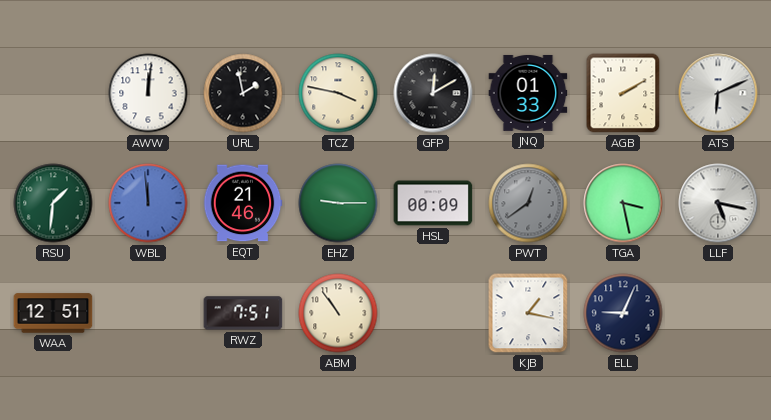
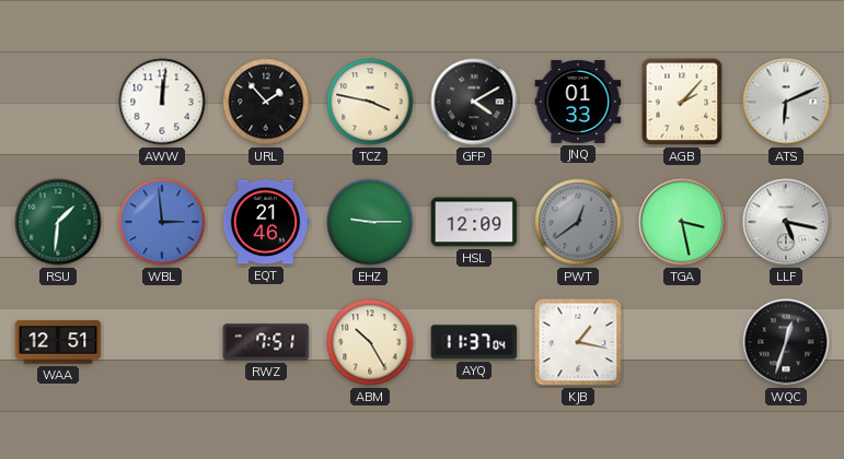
URL: 1:58 -> 1:53
GFP: 12:10 -> 4:10
AGB: 2:10 -> 2:07
WBL: 11:59 -> 2:59
HSL: 00:09 -> 12:09
ABM: 10:54 -> 10:25
AYQ: none -> 11:37
ELL: 9:04 -> none
WQC: none -> 12:33
